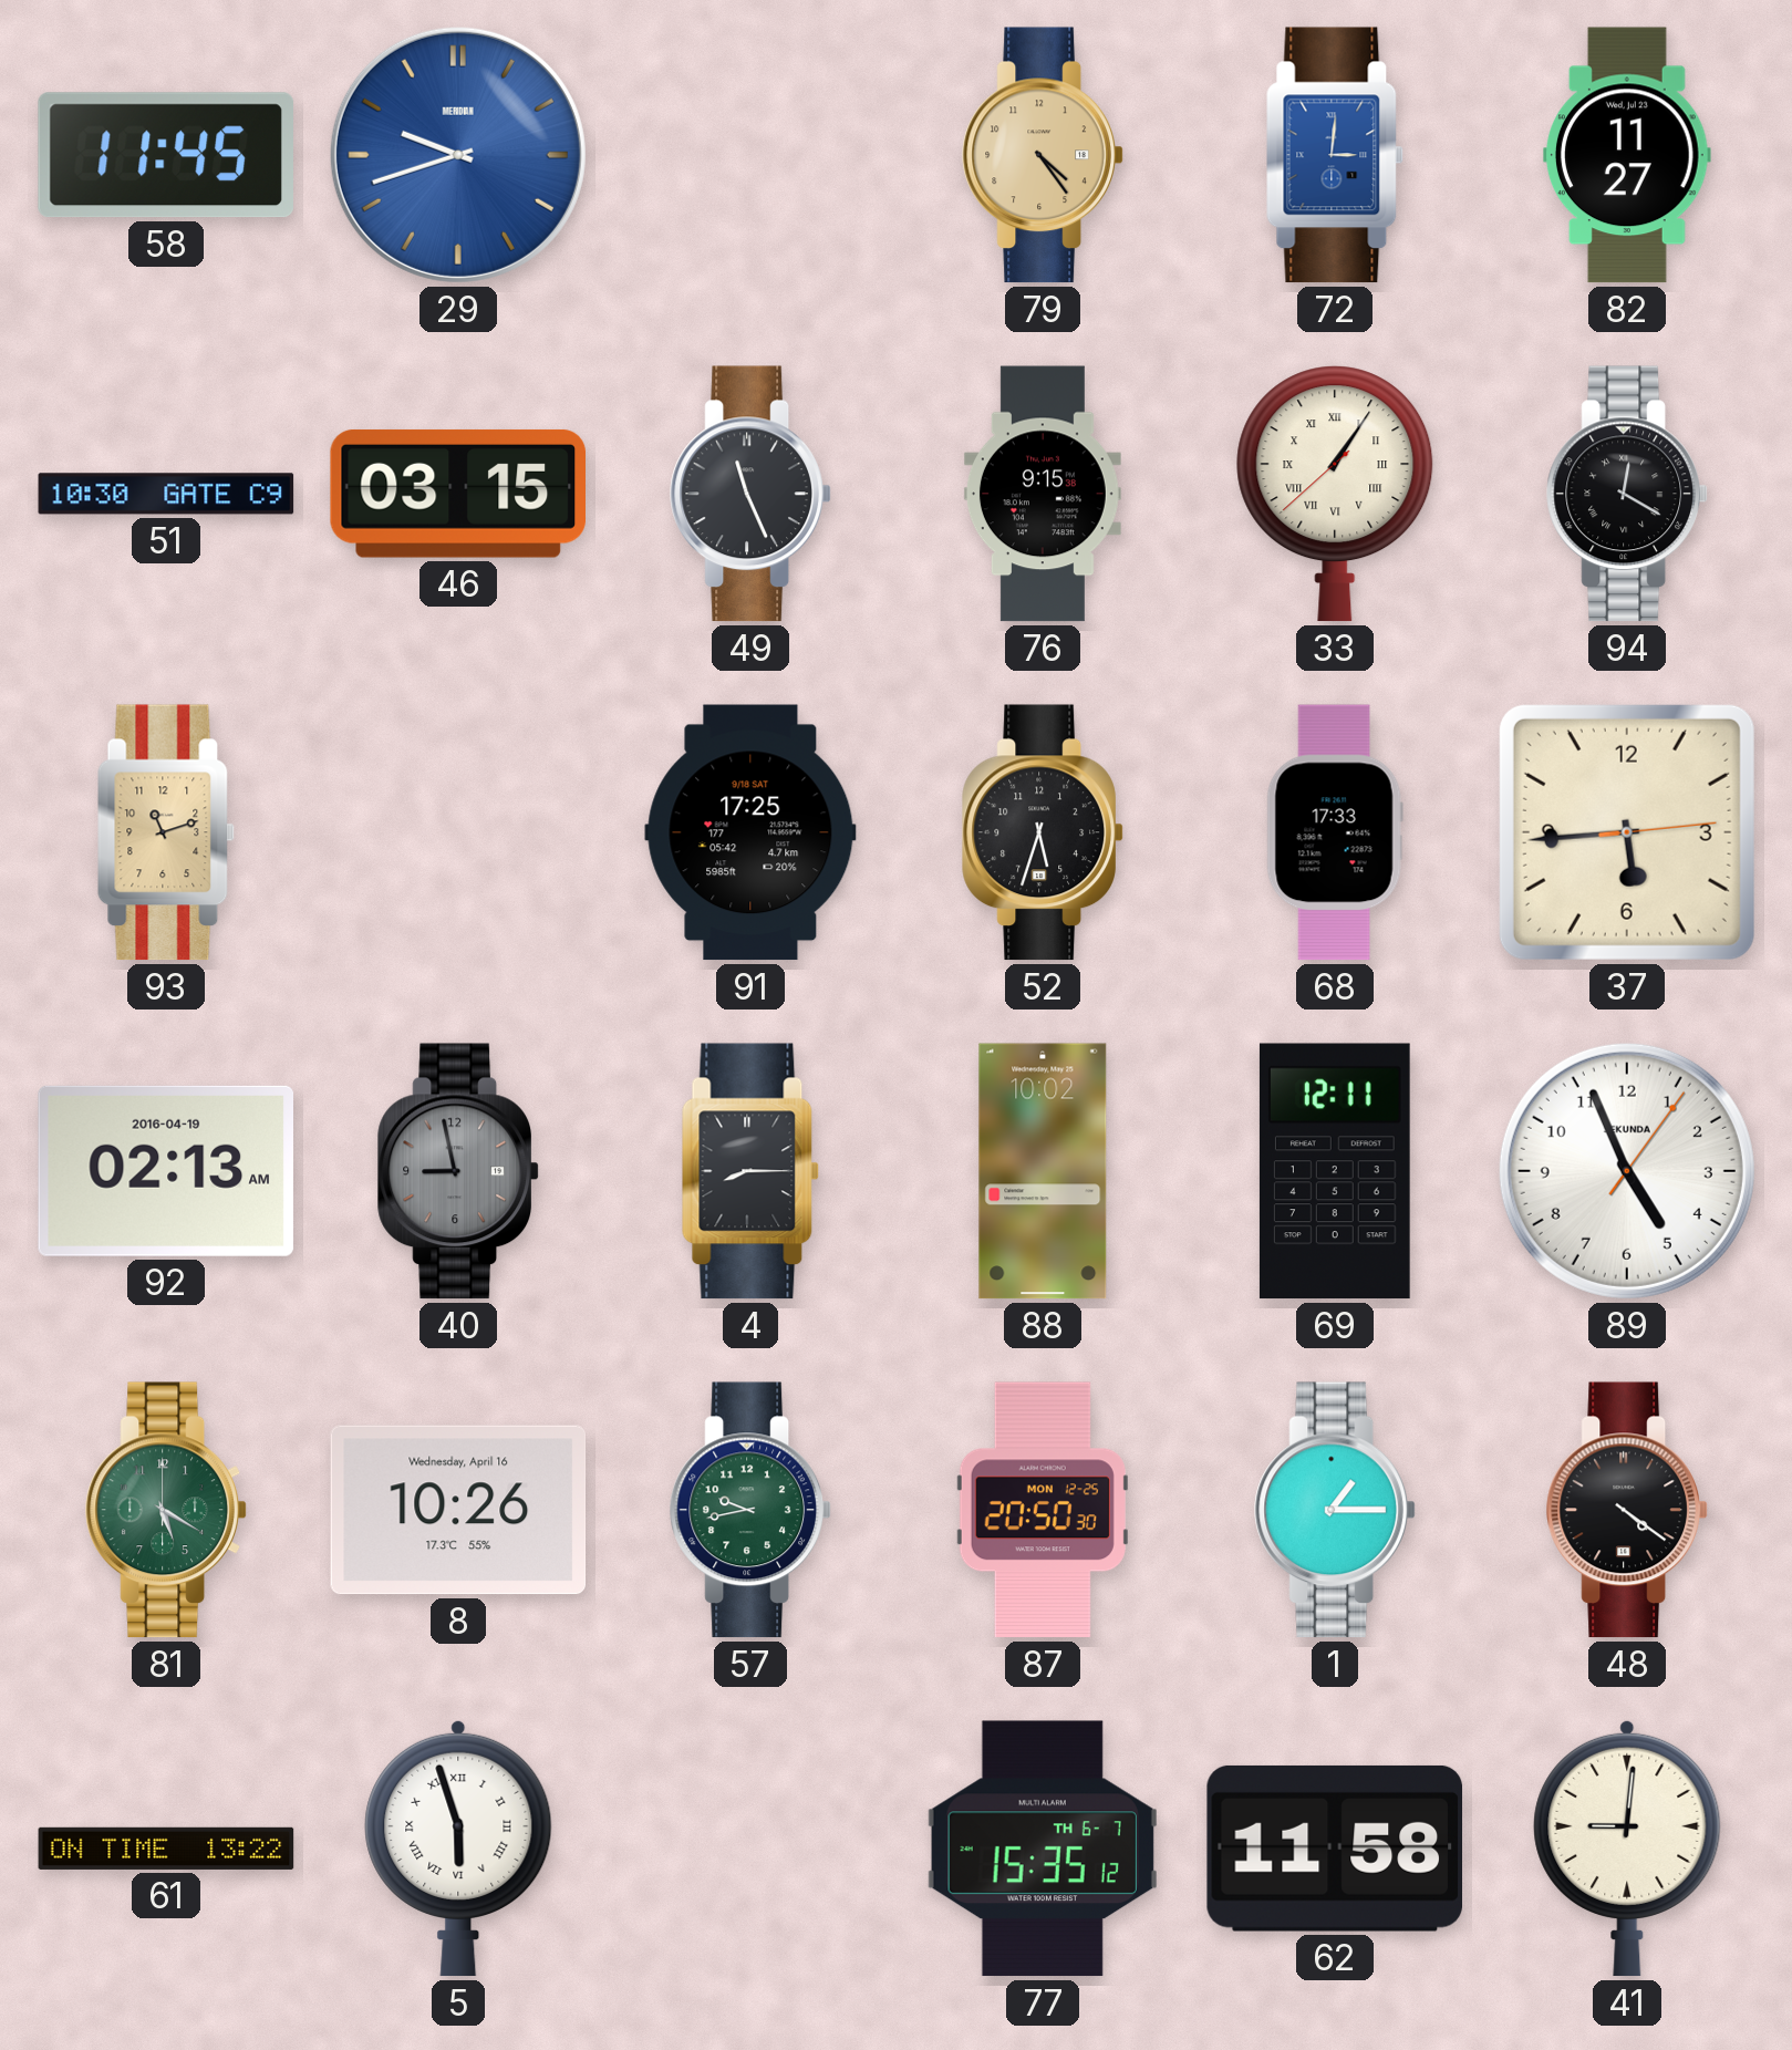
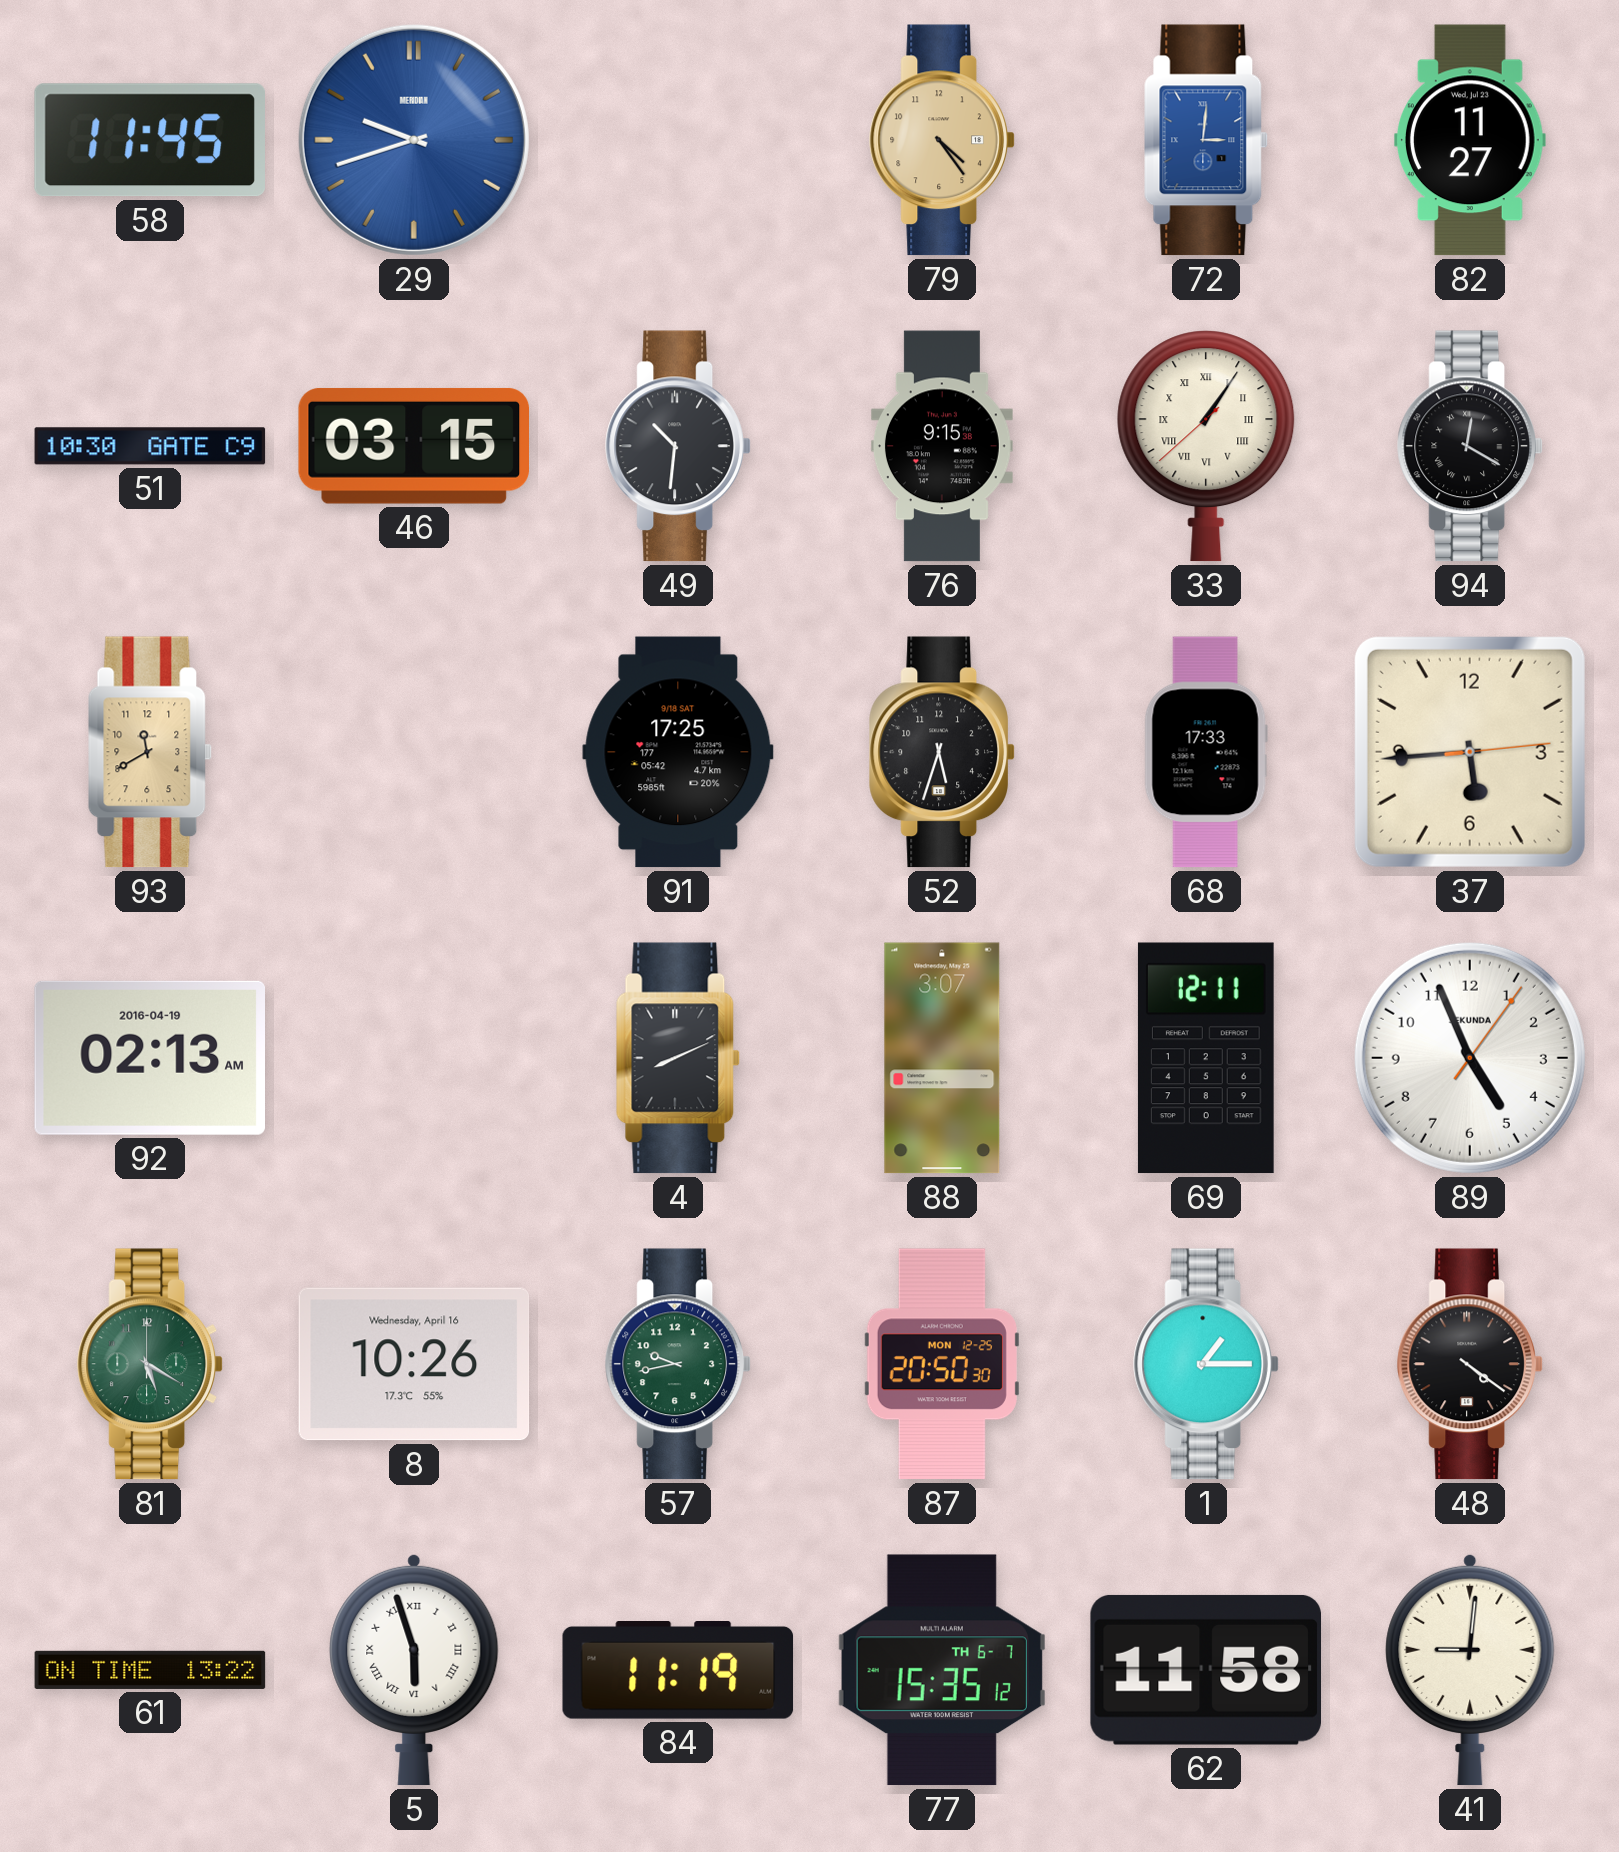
49: 11:26 -> 10:31
93: 11:12 -> 11:40
40: 8:58 -> none
4: 8:15 -> 8:11
88: 10:02 -> 3:07
84: none -> 11:19
